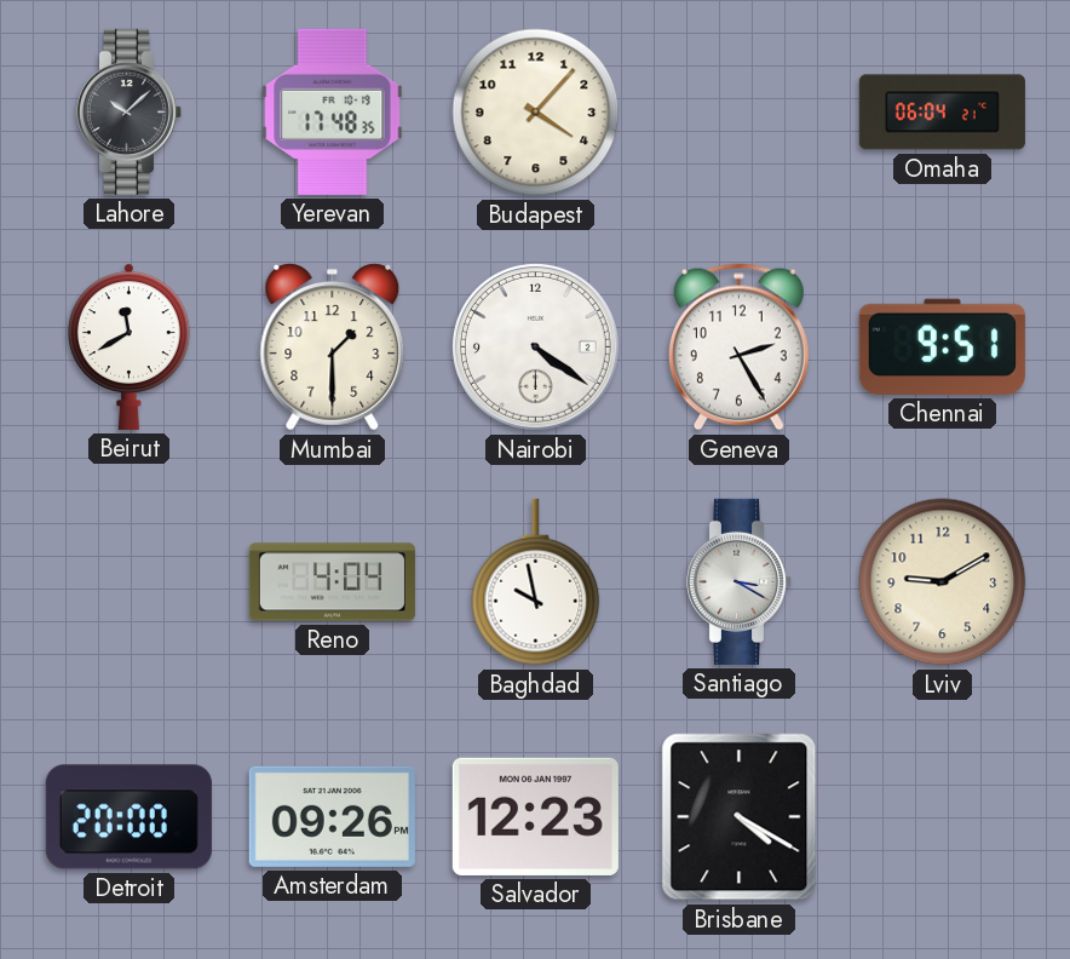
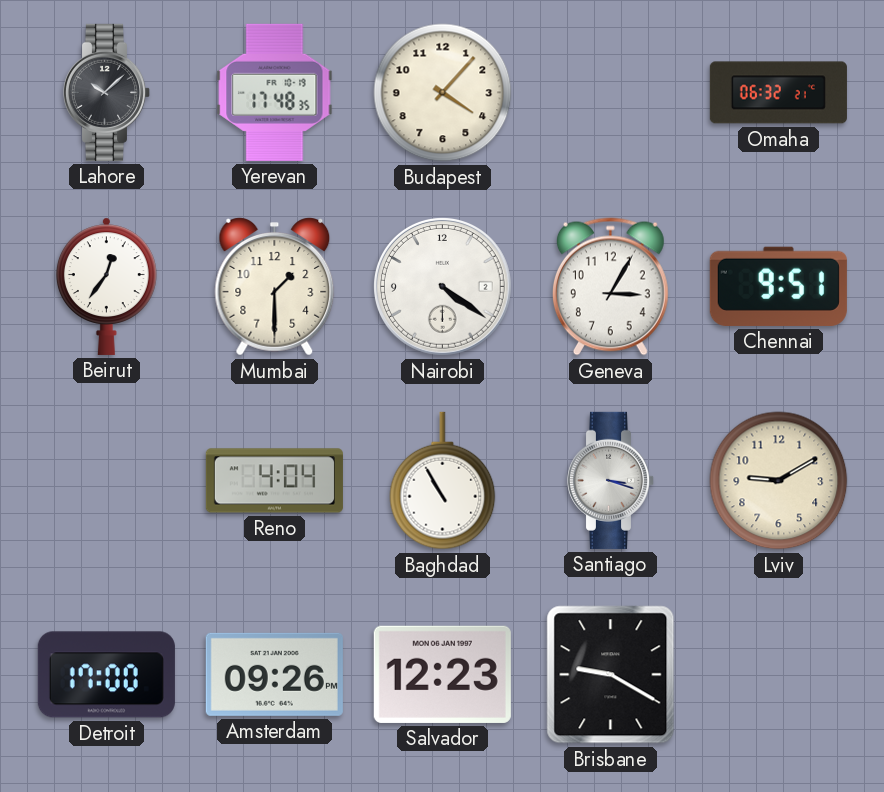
Omaha: 06:04 -> 06:32
Beirut: 11:40 -> 12:36
Geneva: 2:25 -> 3:05
Baghdad: 9:58 -> 10:55
Santiago: 3:20 -> 3:18
Detroit: 20:00 -> 17:00
Brisbane: 4:20 -> 9:20
